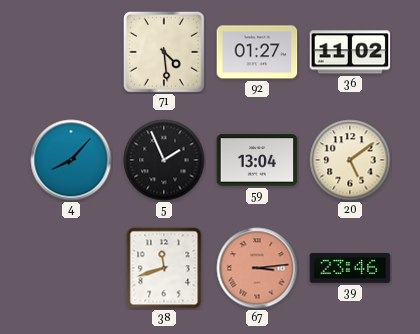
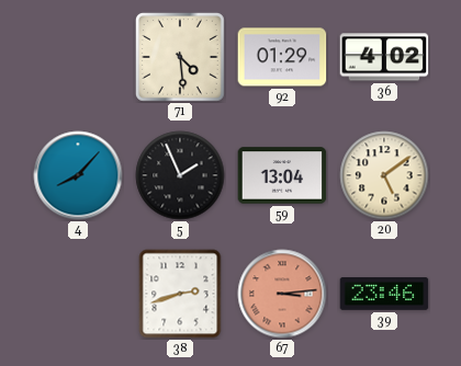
92: 01:27 -> 01:29
36: 11:02 -> 4:02
38: 11:42 -> 2:42
